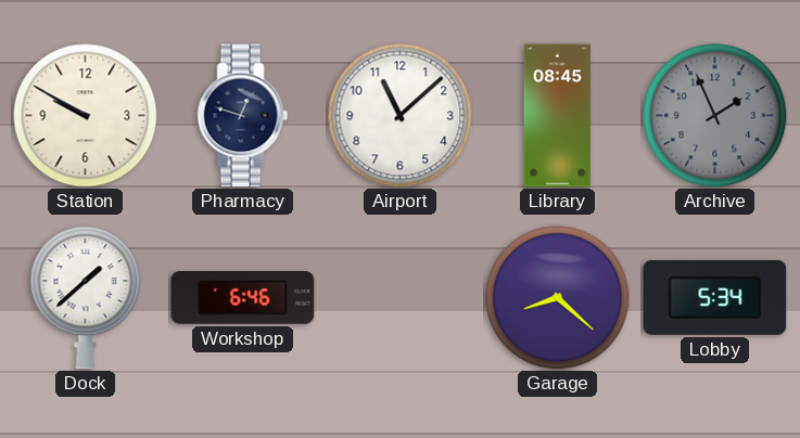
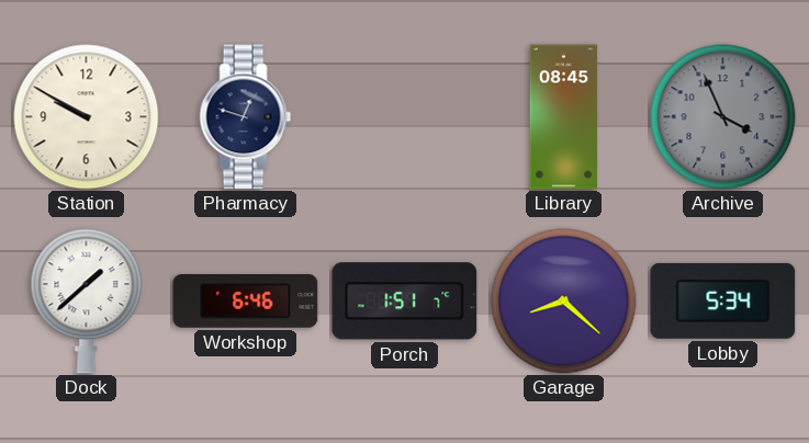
Airport: 11:08 -> none
Archive: 1:56 -> 3:56
Porch: none -> 1:51
